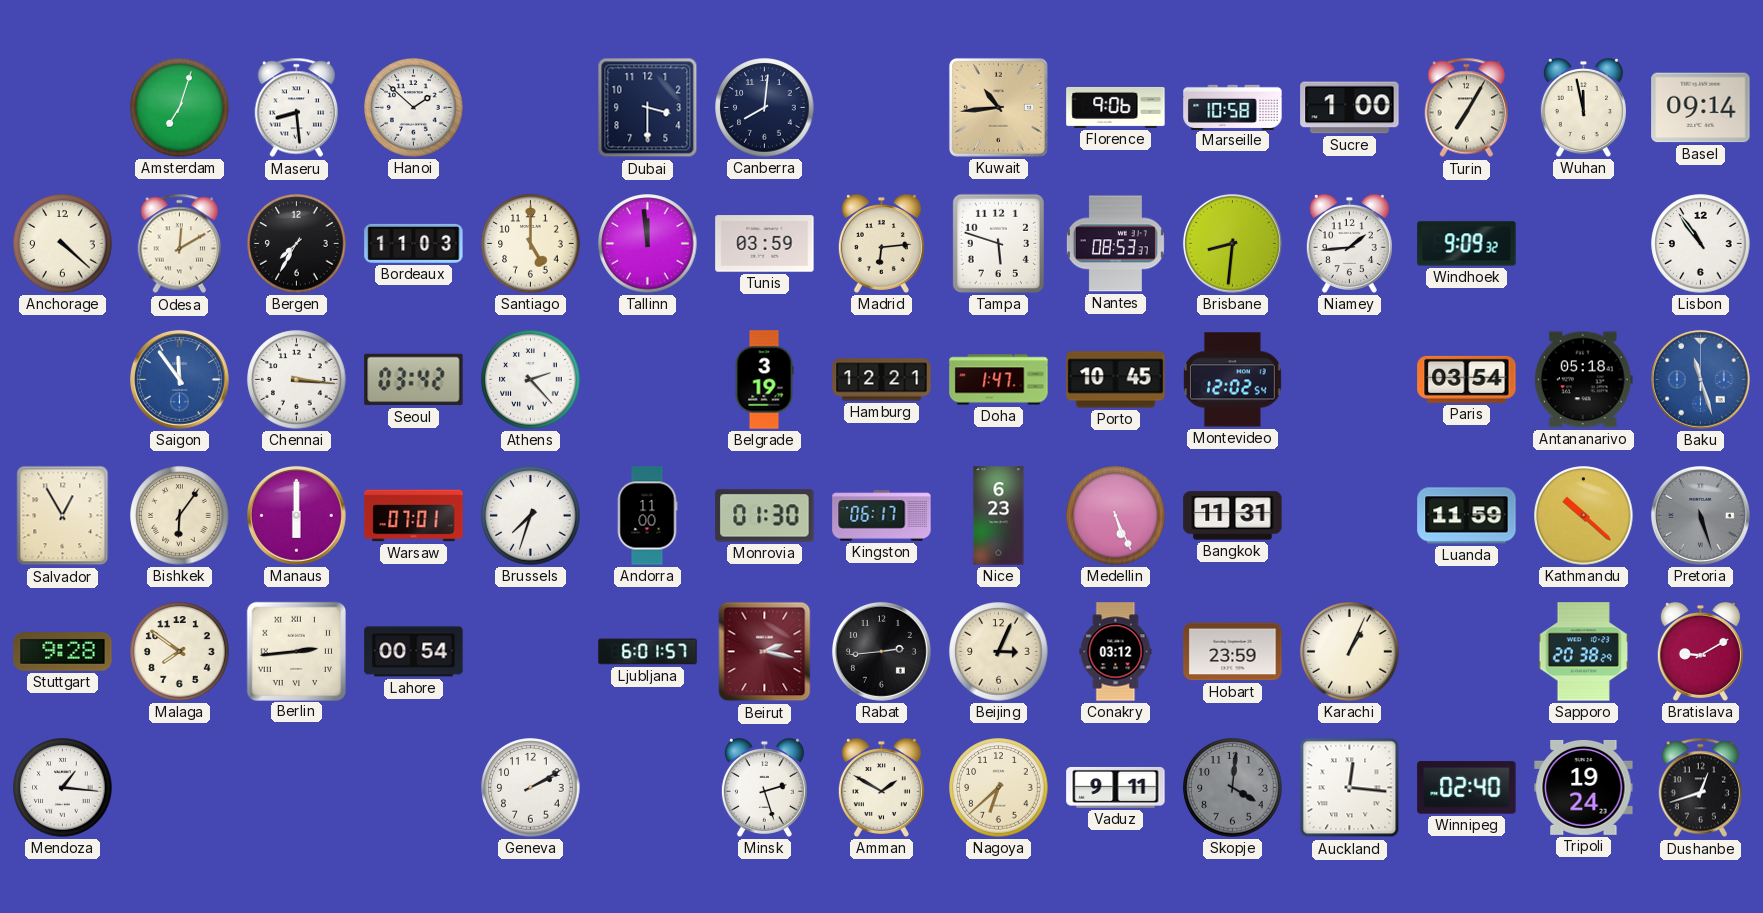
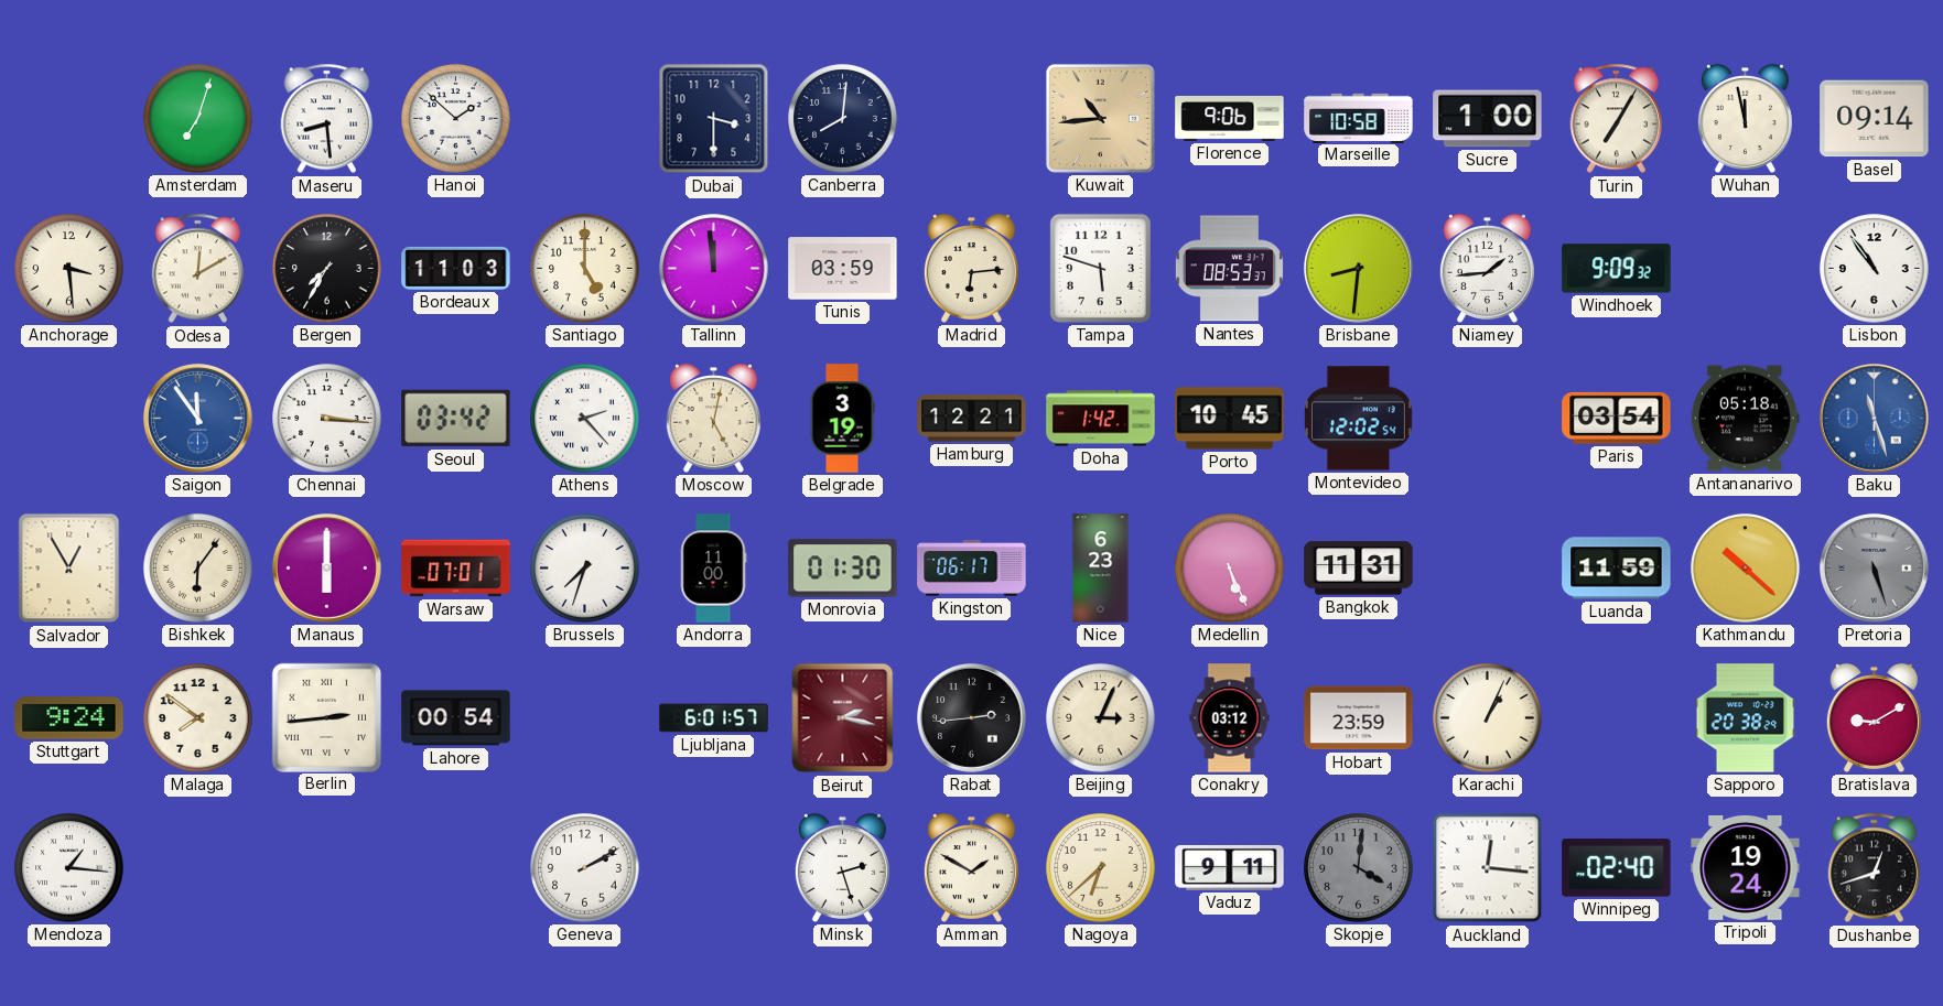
Anchorage: 4:22 -> 3:29
Moscow: none -> 5:02
Doha: 1:47 -> 1:42
Stuttgart: 9:28 -> 9:24
